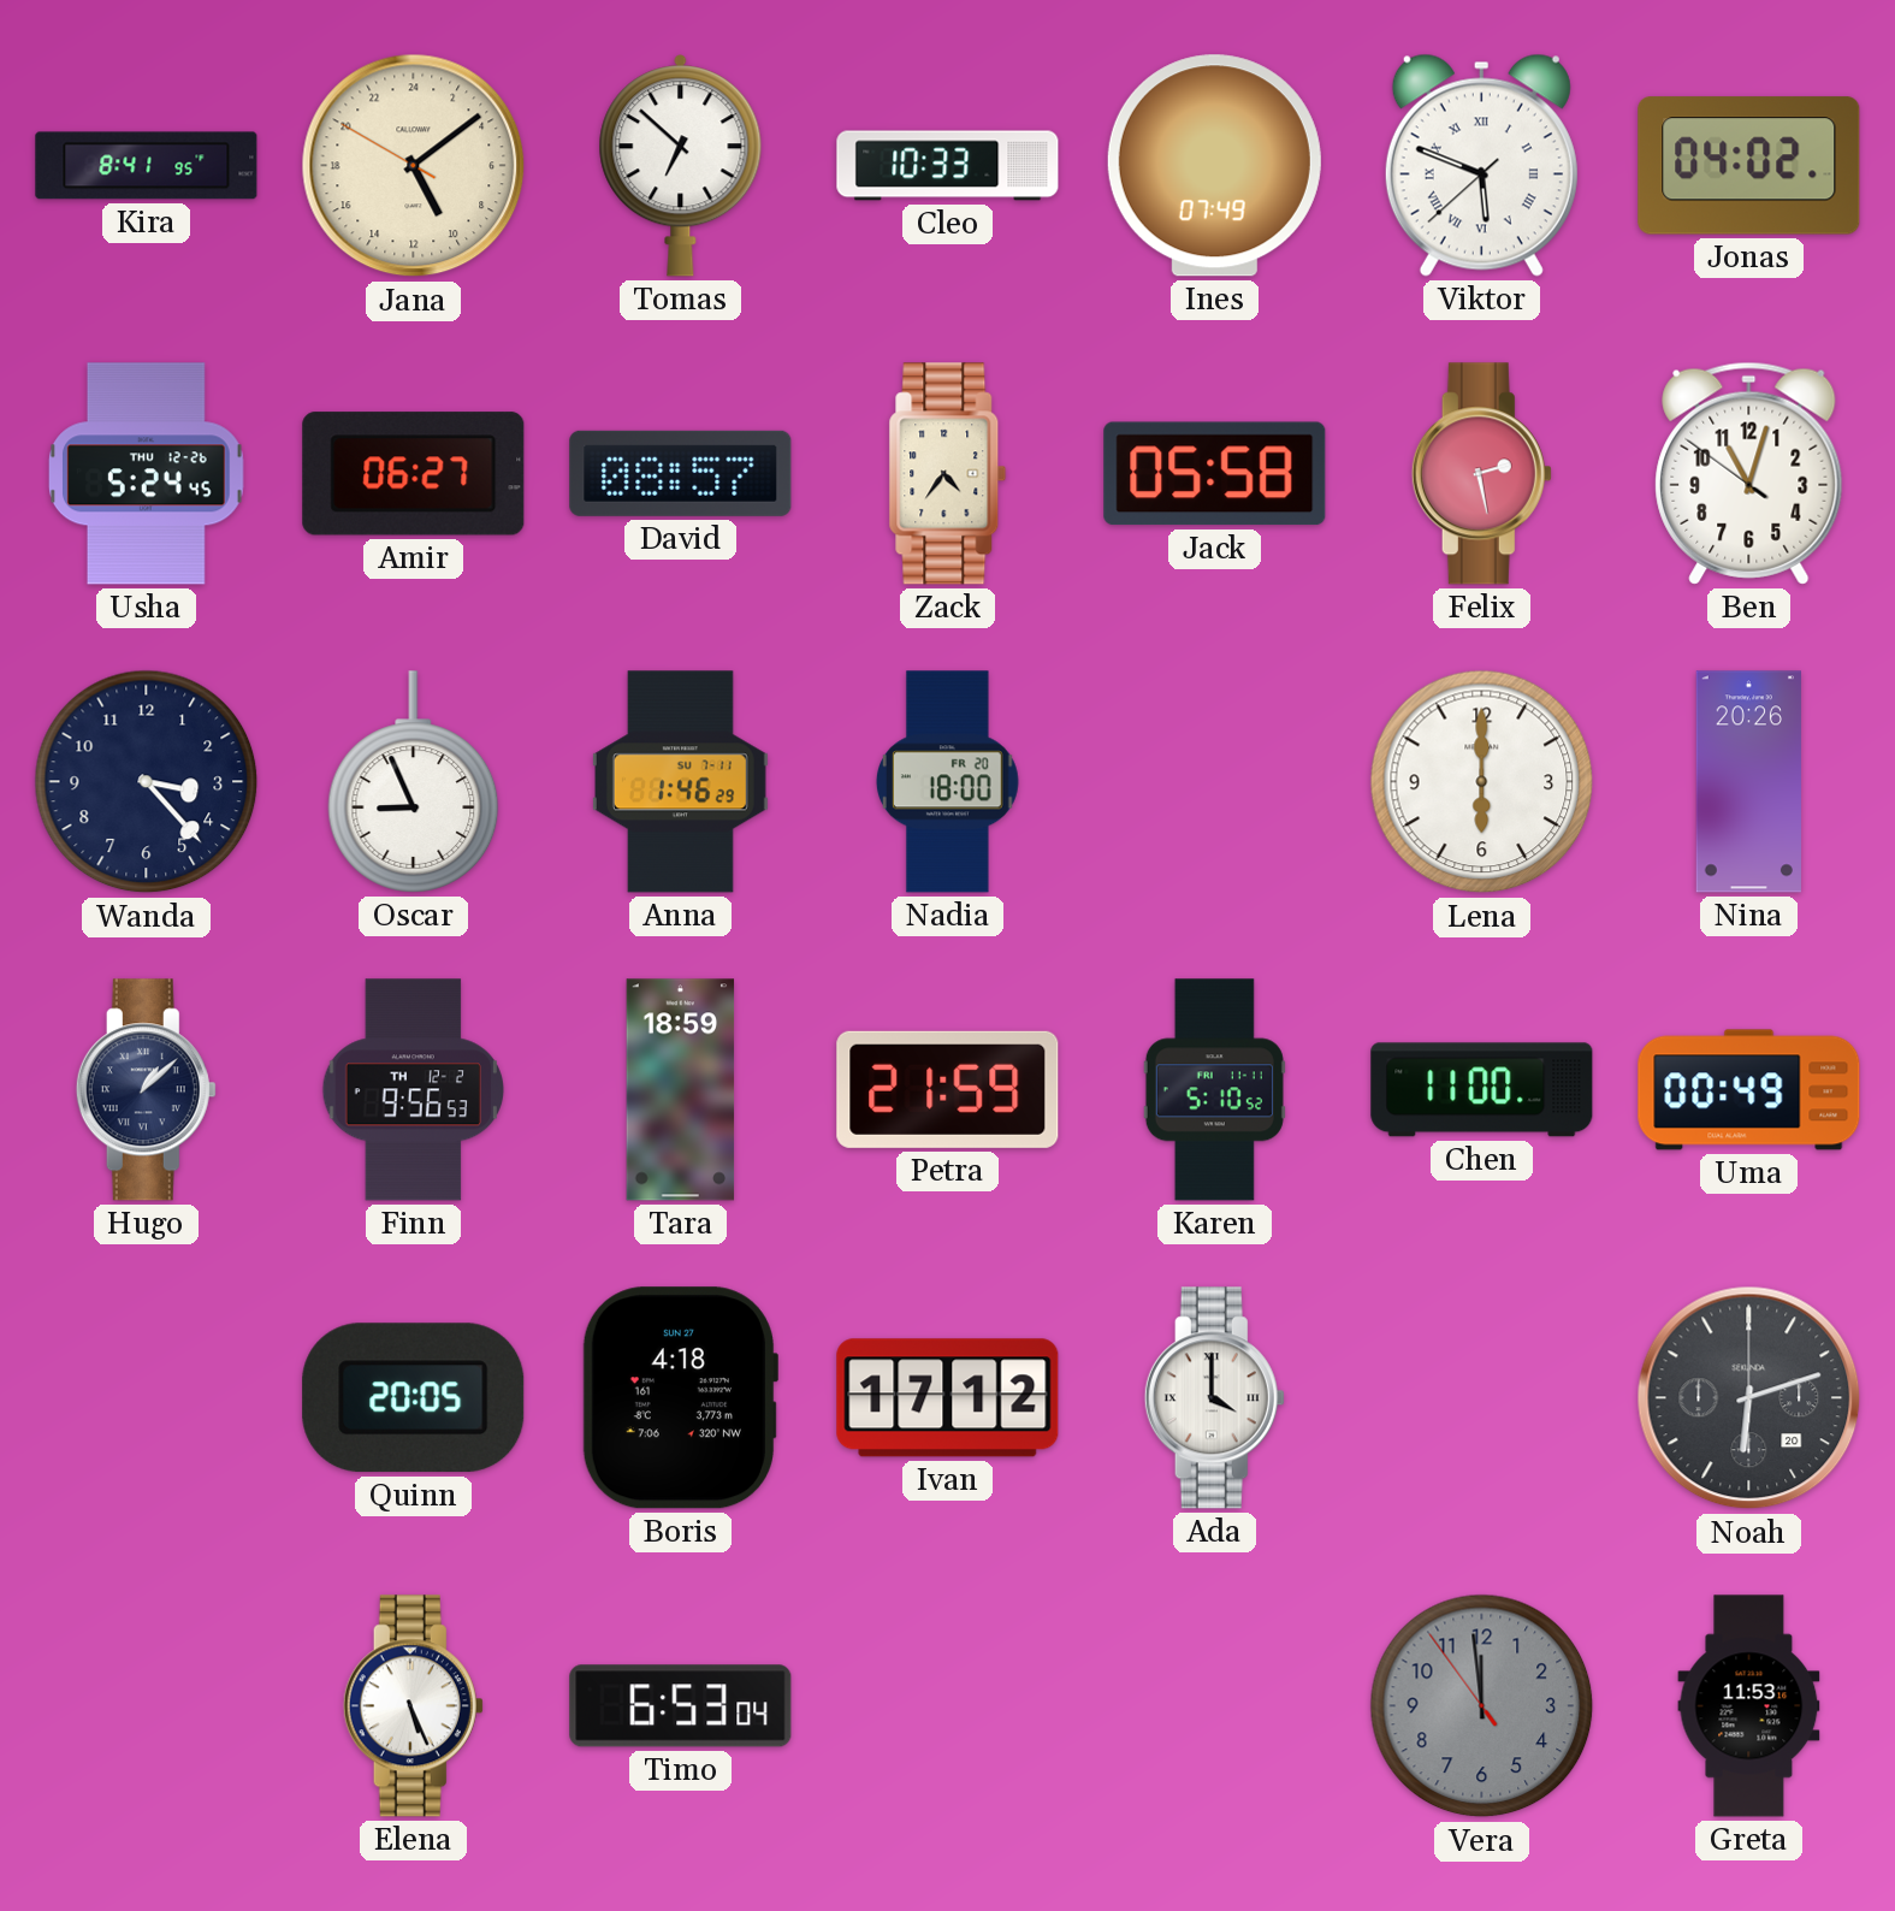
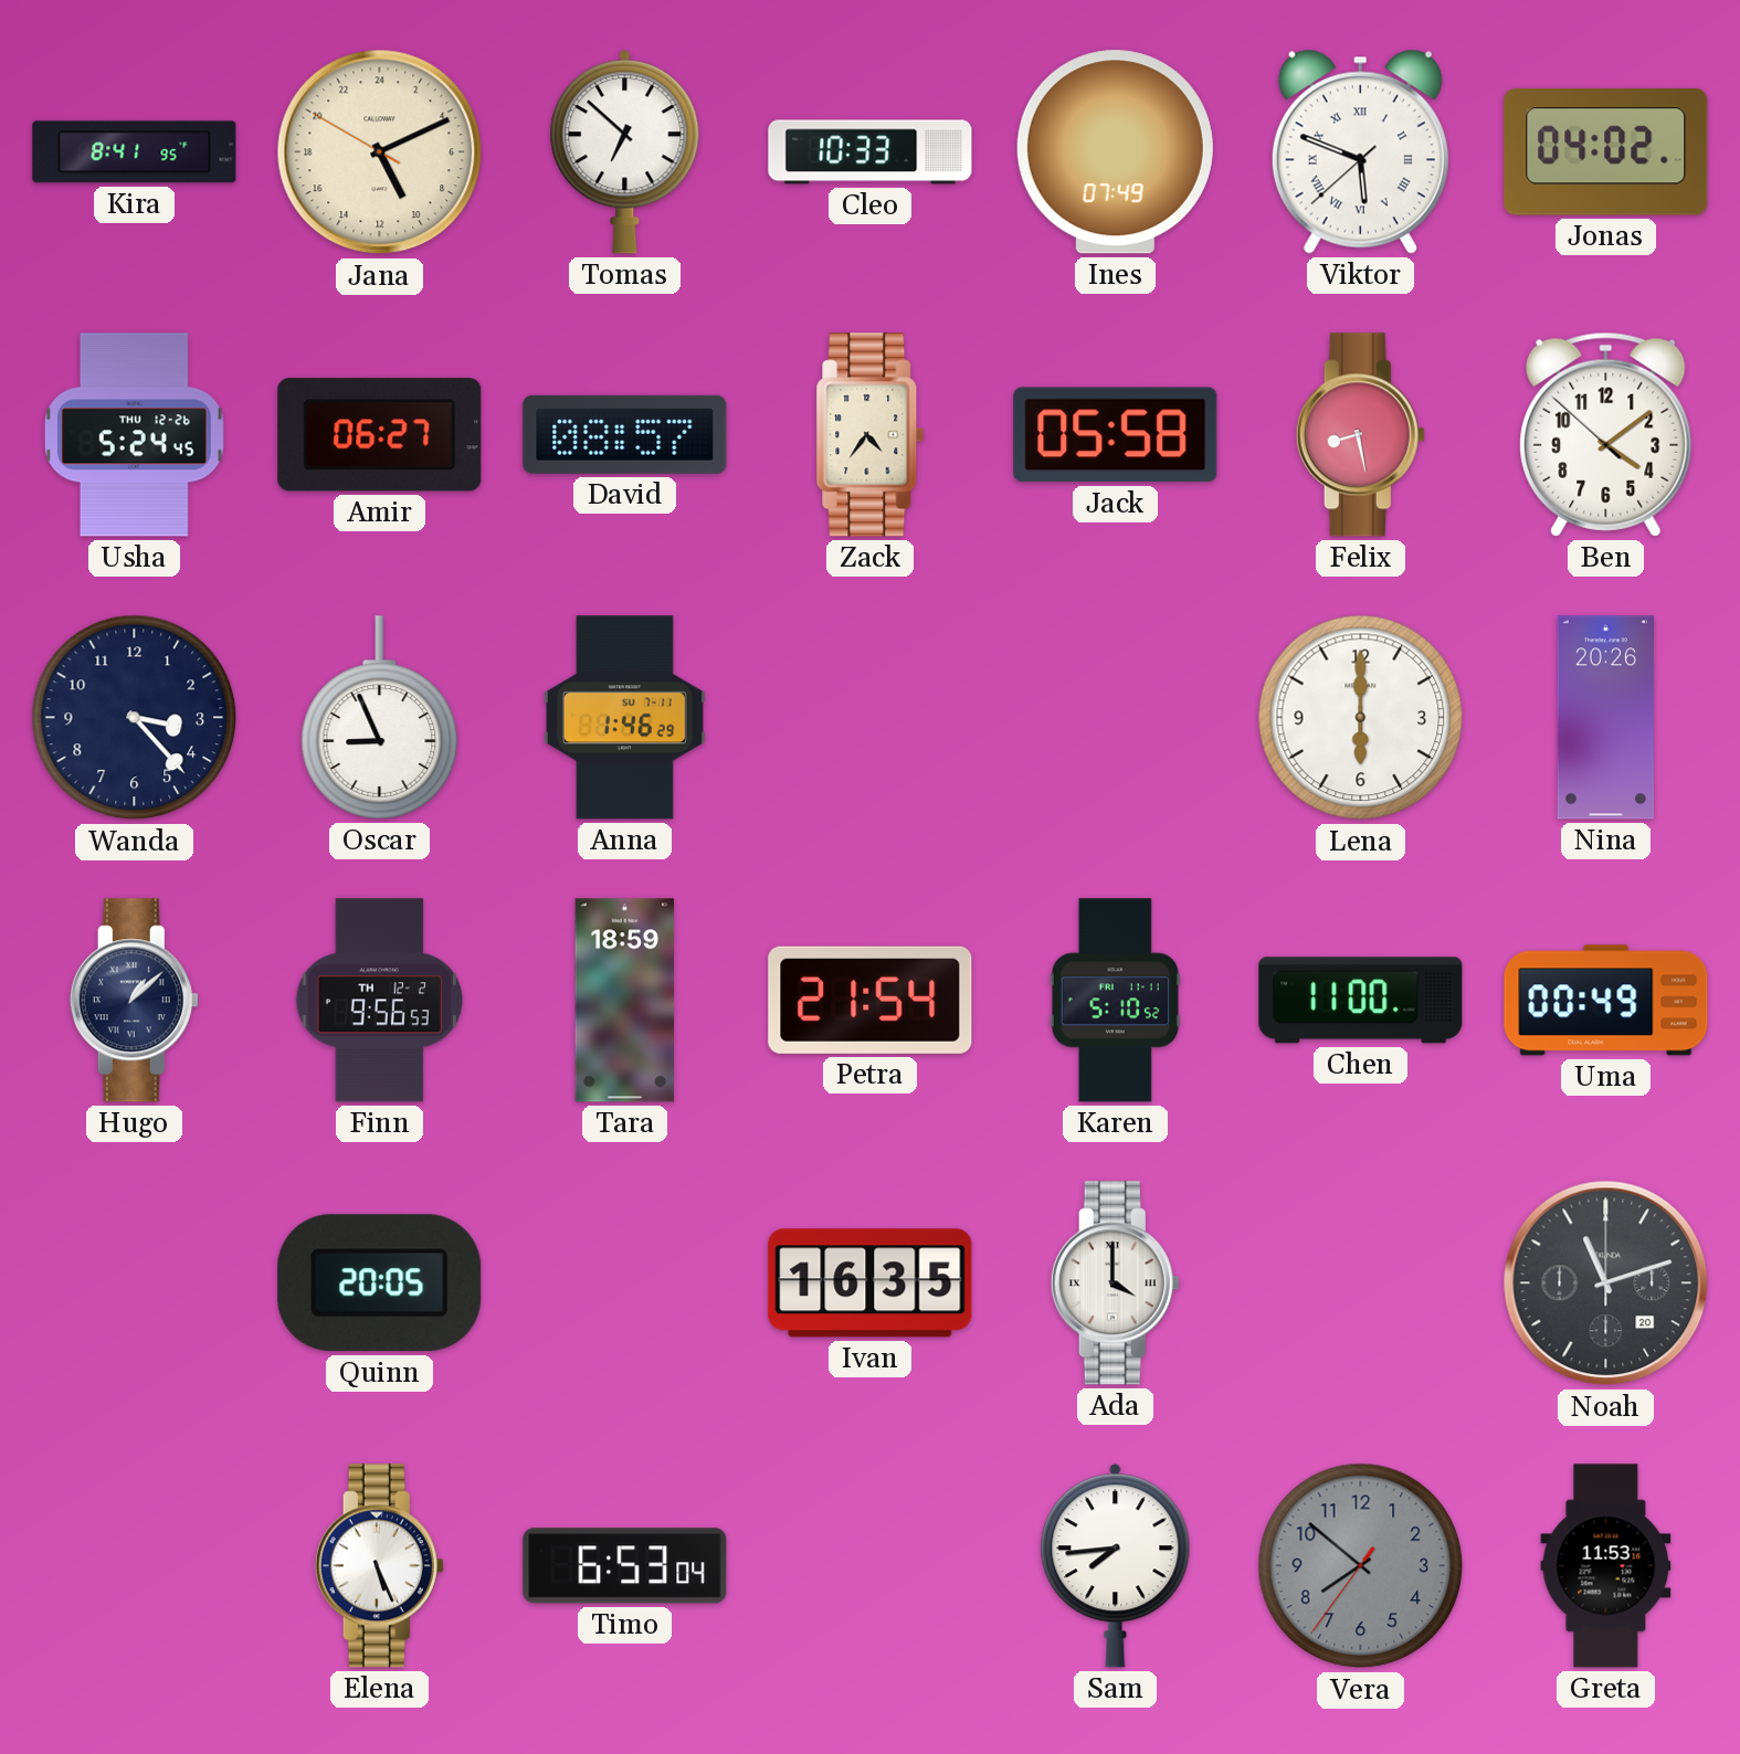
Jana: 10:08 -> 10:10
Felix: 2:28 -> 8:28
Ben: 11:02 -> 4:08
Nadia: 18:00 -> none
Petra: 21:59 -> 21:54
Boris: 4:18 -> none
Ivan: 17:12 -> 16:35
Noah: 6:12 -> 11:12
Sam: none -> 7:44
Vera: 11:58 -> 7:51
